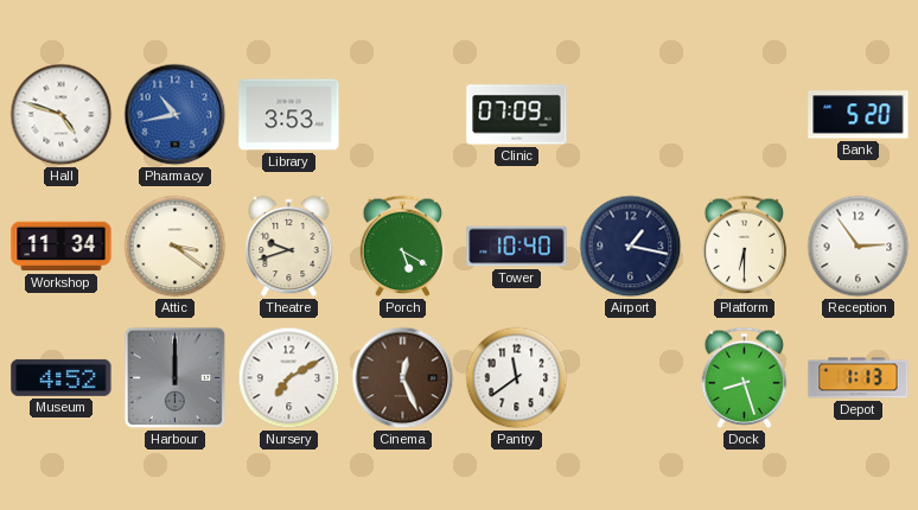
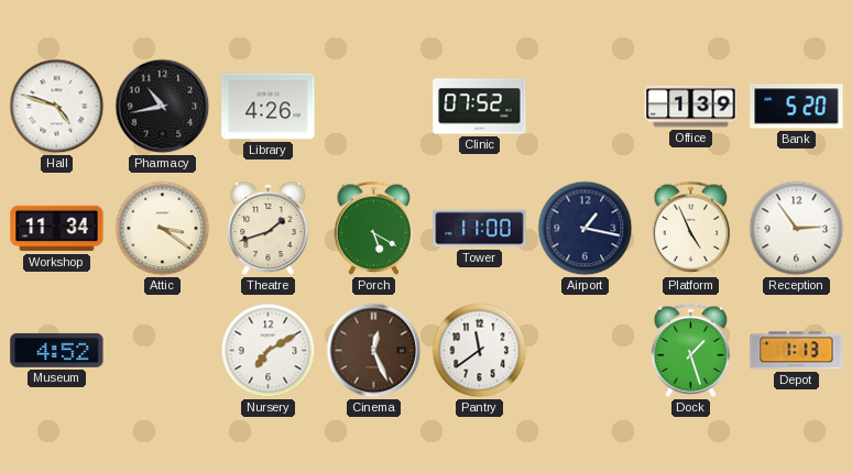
Pharmacy dial: blue -> black
Library: 3:53 -> 4:26
Clinic: 07:09 -> 07:52
Office: none -> 1:39
Theatre: 9:42 -> 1:42
Tower: 10:40 -> 11:00
Platform: 6:30 -> 4:56
Harbour: 12:00 -> none
Dock: 8:27 -> 1:27
